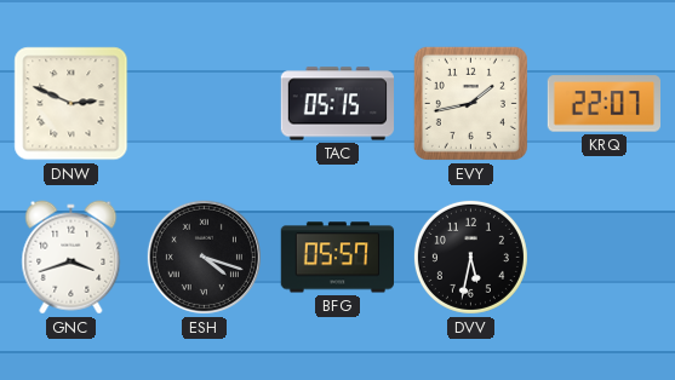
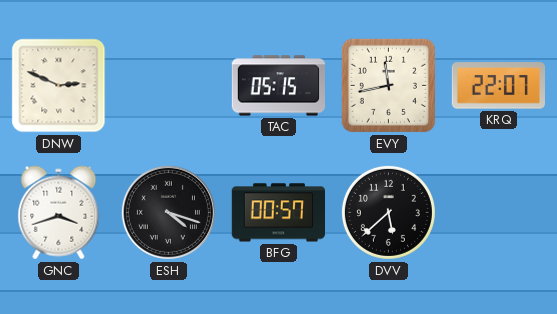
EVY: 1:43 -> 11:43
BFG: 05:57 -> 00:57
DVV: 5:32 -> 5:38
